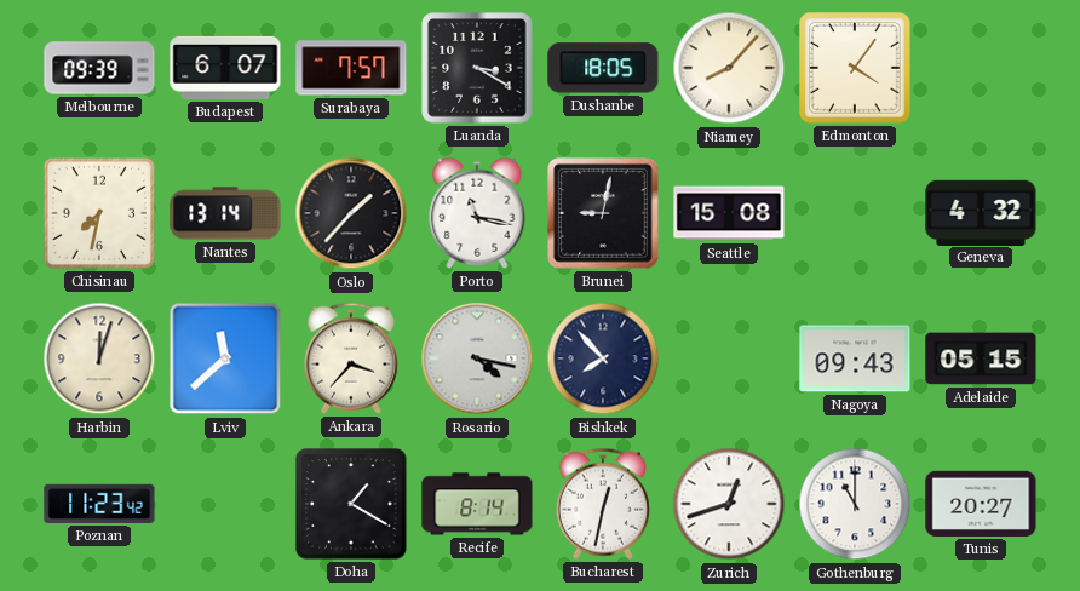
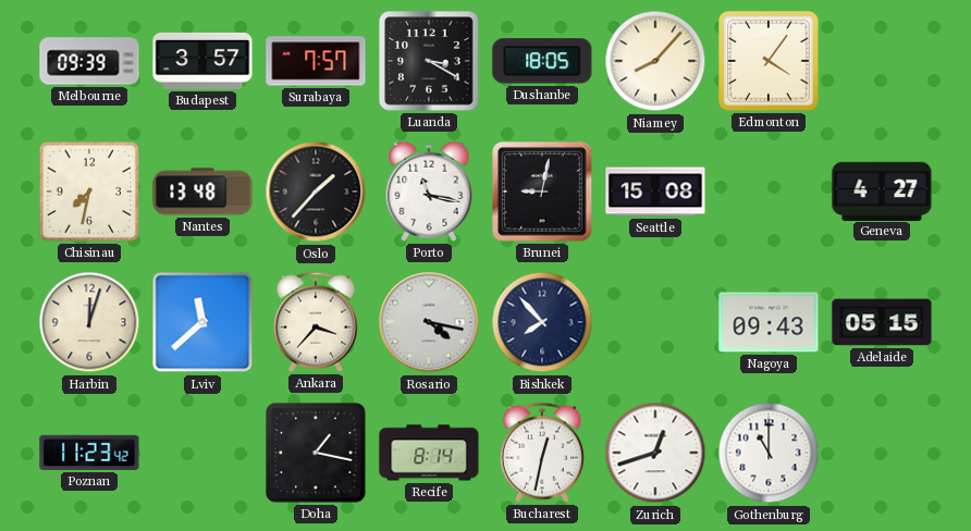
Budapest: 6:07 -> 3:57
Nantes: 13:14 -> 13:48
Geneva: 4:32 -> 4:27
Doha: 1:20 -> 1:17
Tunis: 20:27 -> none
